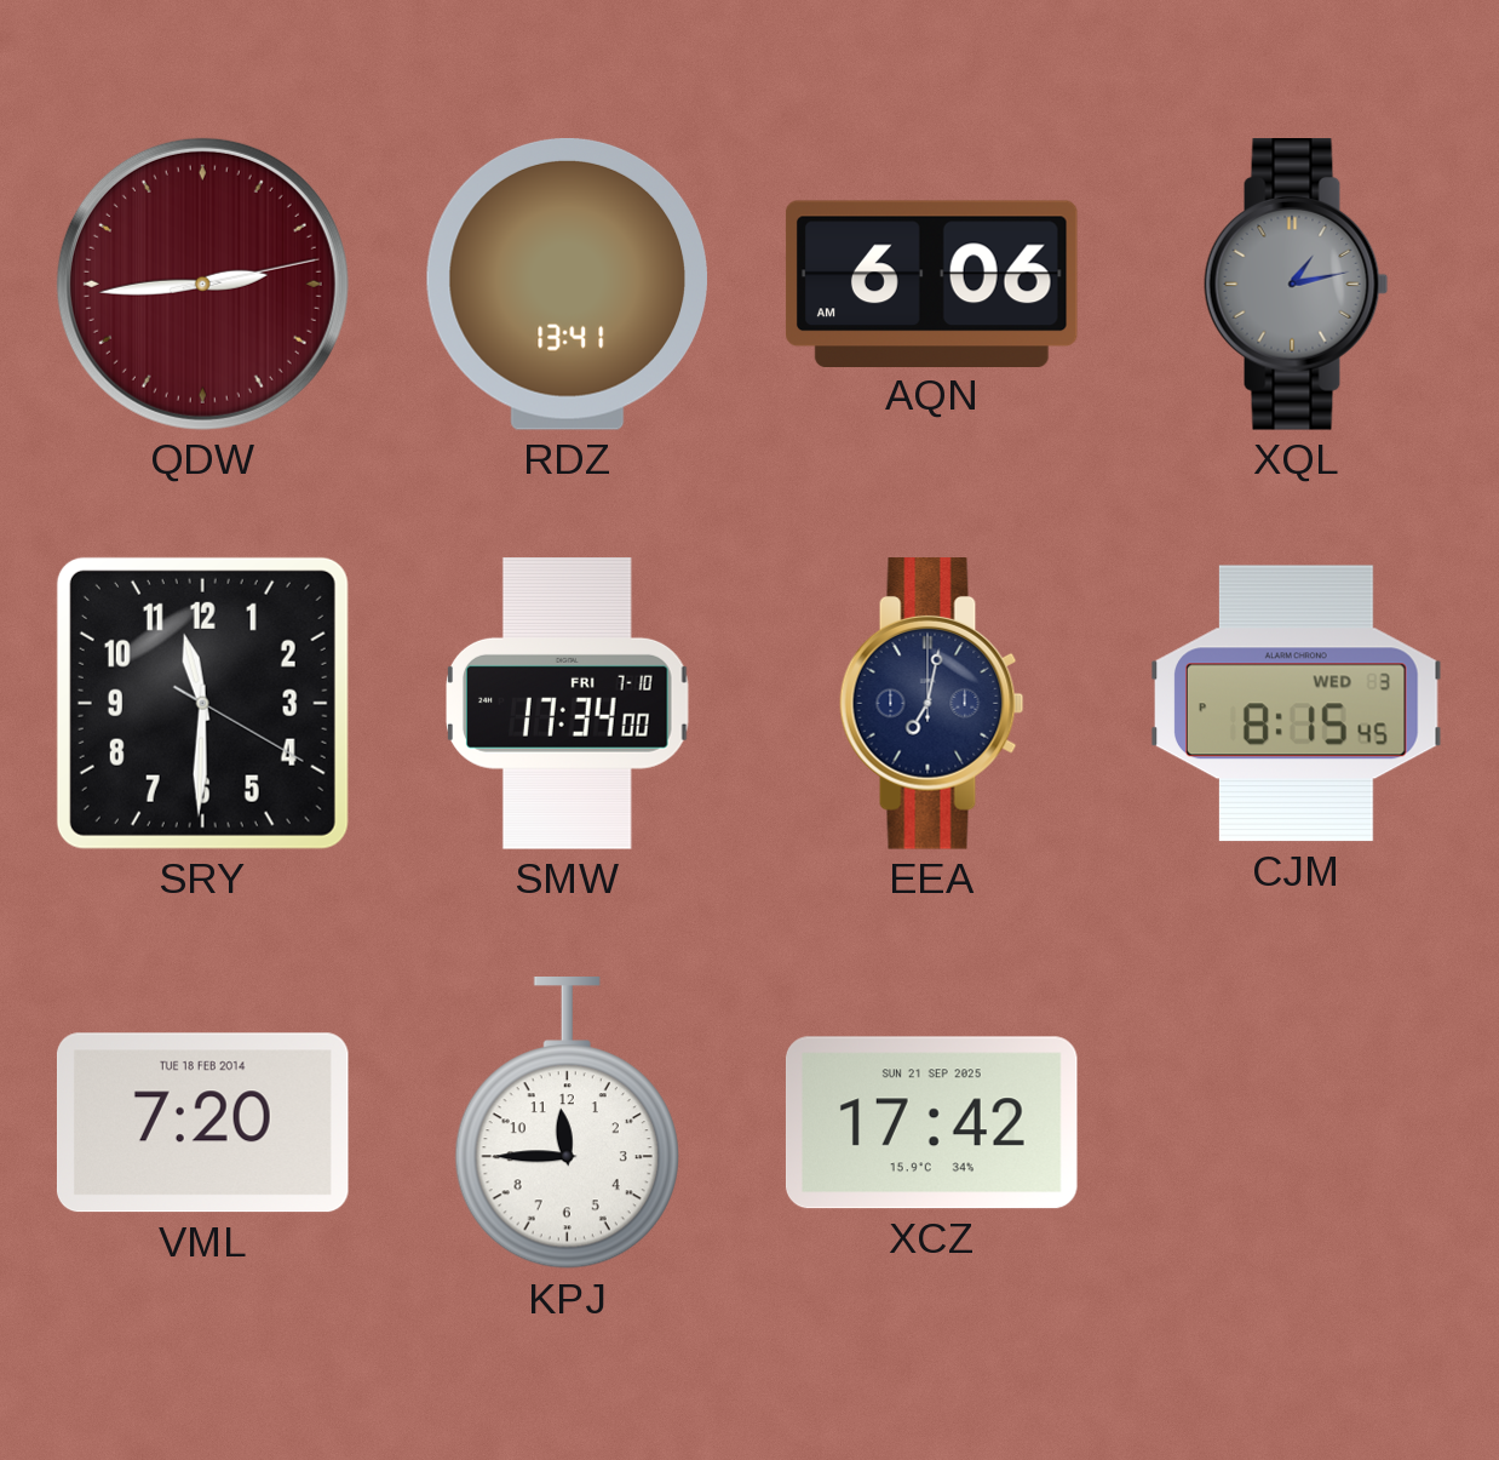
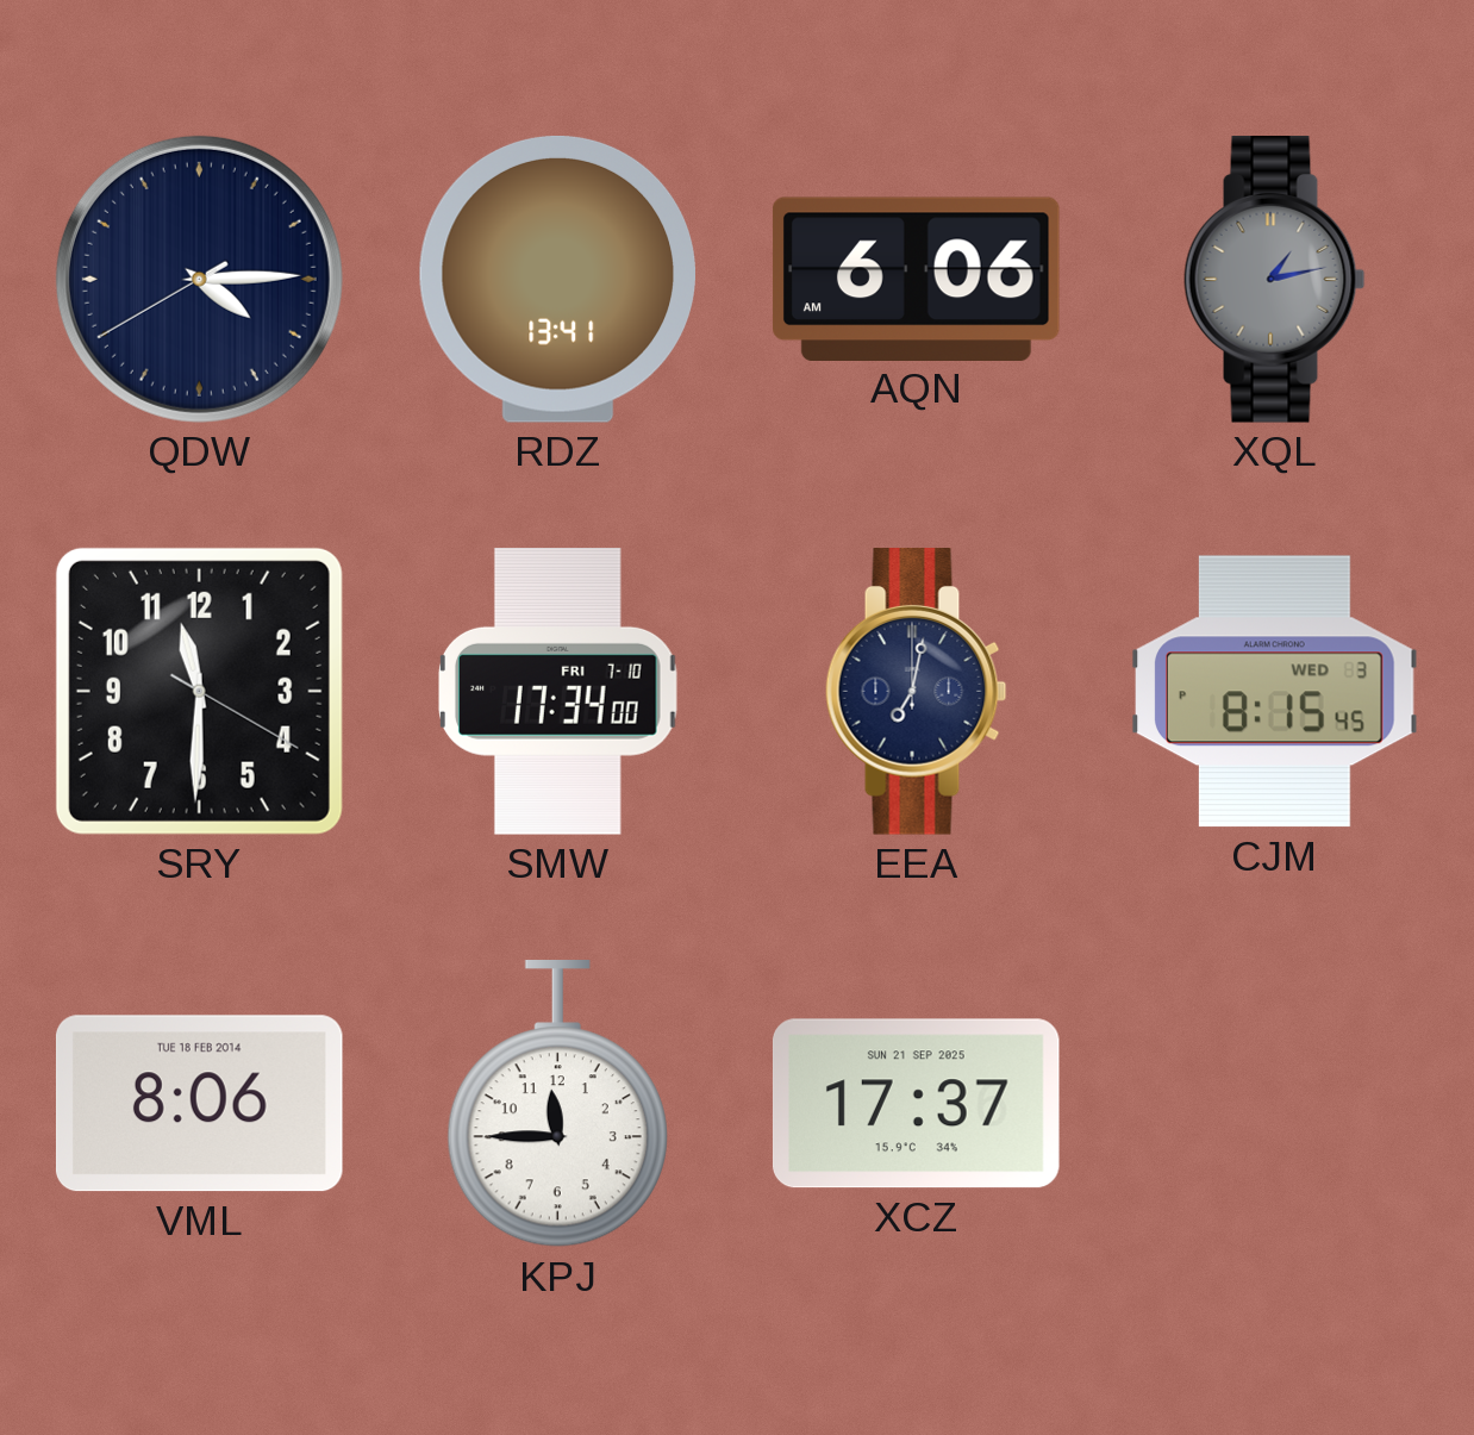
QDW: 2:44 -> 4:14
QDW dial: burgundy -> navy
VML: 7:20 -> 8:06
XCZ: 17:42 -> 17:37
